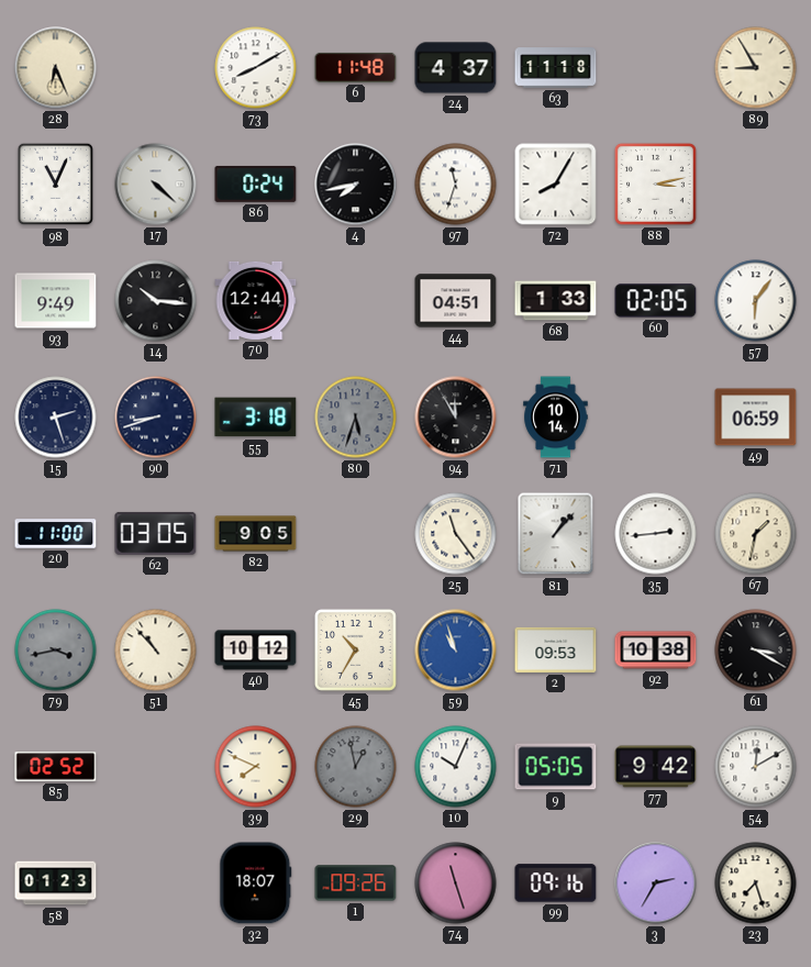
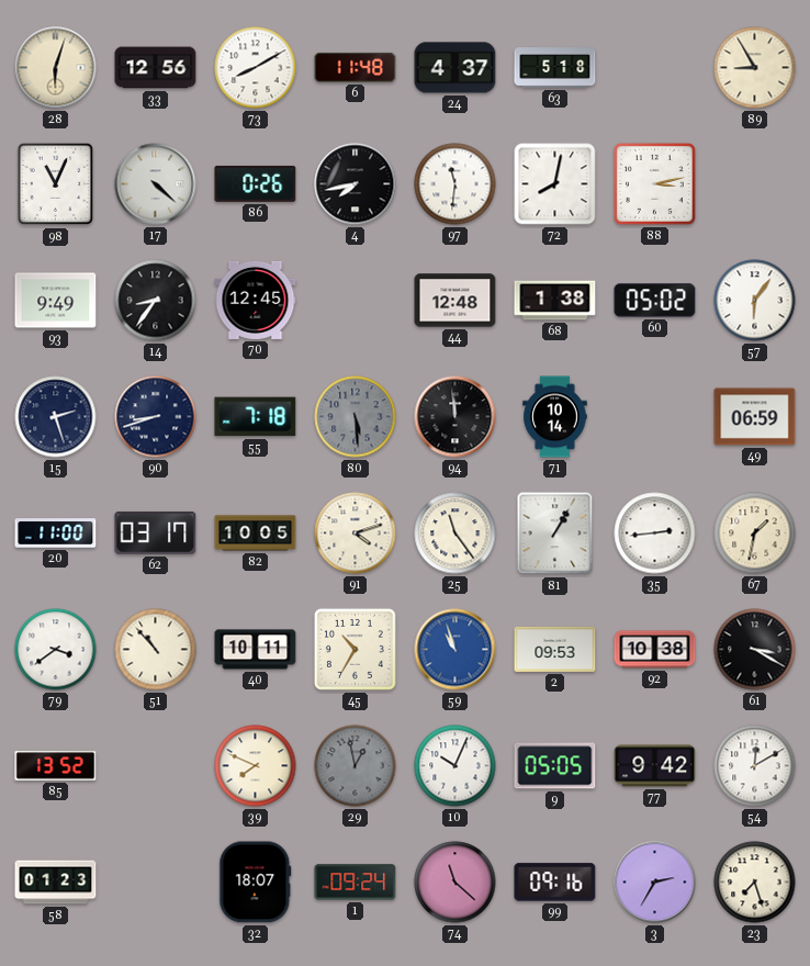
28: 6:26 -> 6:03
33: none -> 12:56
63: 11:18 -> 5:18
86: 0:24 -> 0:26
97: 11:33 -> 11:31
72: 8:05 -> 8:02
14: 10:16 -> 8:36
70: 12:44 -> 12:45
44: 04:51 -> 12:48
68: 1:33 -> 1:38
60: 02:05 -> 05:02
55: 3:18 -> 7:18
80: 5:33 -> 5:29
94: 11:55 -> 11:59
62: 03:05 -> 03:17
82: 9:05 -> 10:05
91: none -> 4:12
81: 1:07 -> 1:05
79: 3:43 -> 3:39
79 dial: grey -> white
40: 10:12 -> 10:11
85: 02:52 -> 13:52
1: 09:26 -> 09:24
74: 11:27 -> 11:22
